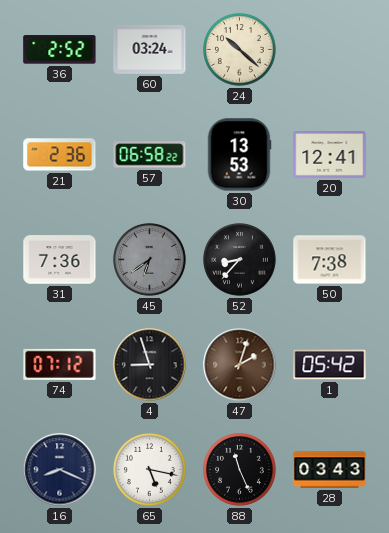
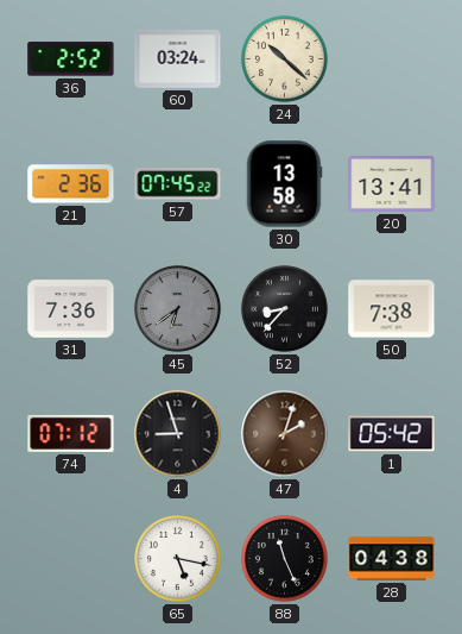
57: 06:58 -> 07:45
30: 13:53 -> 13:58
20: 12:41 -> 13:41
16: 8:19 -> none
28: 03:43 -> 04:38
